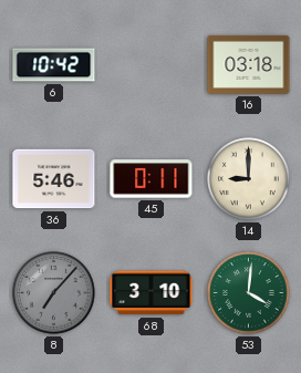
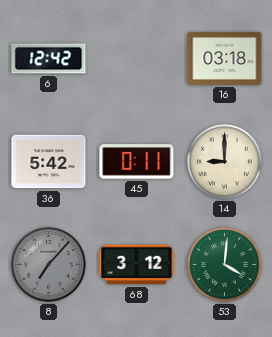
6: 10:42 -> 12:42
36: 5:46 -> 5:42
68: 3:10 -> 3:12
